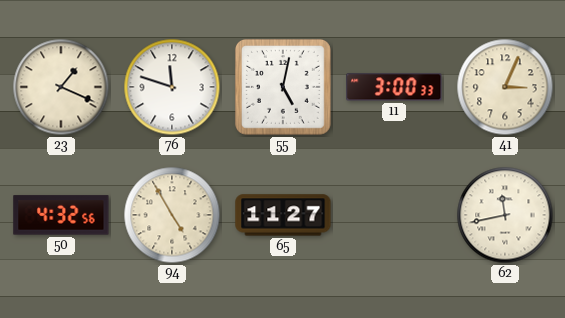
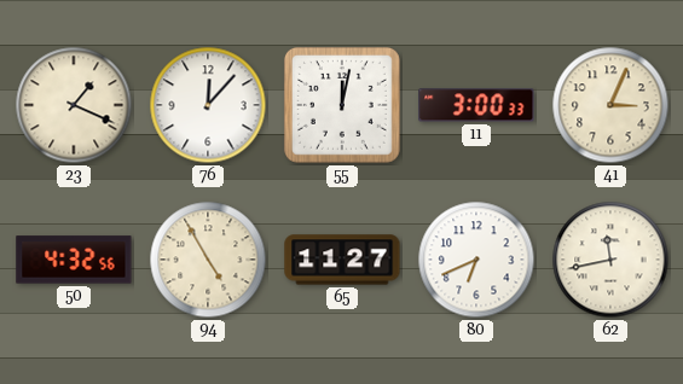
76: 11:48 -> 12:07
55: 5:02 -> 12:02
80: none -> 6:41
